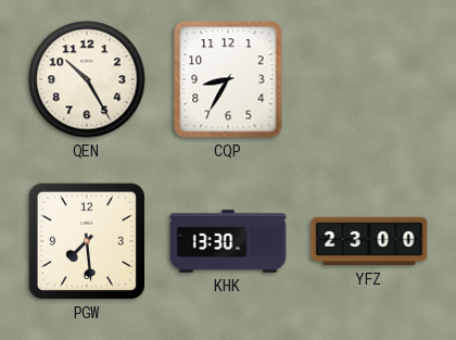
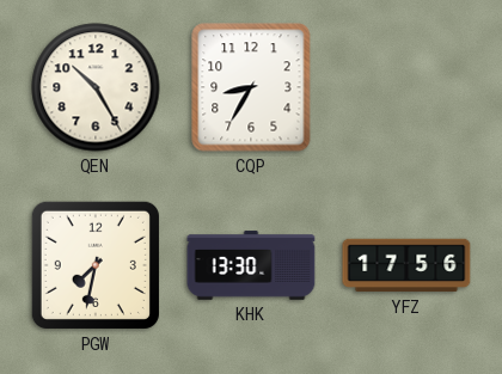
PGW: 7:29 -> 7:32
YFZ: 23:00 -> 17:56
